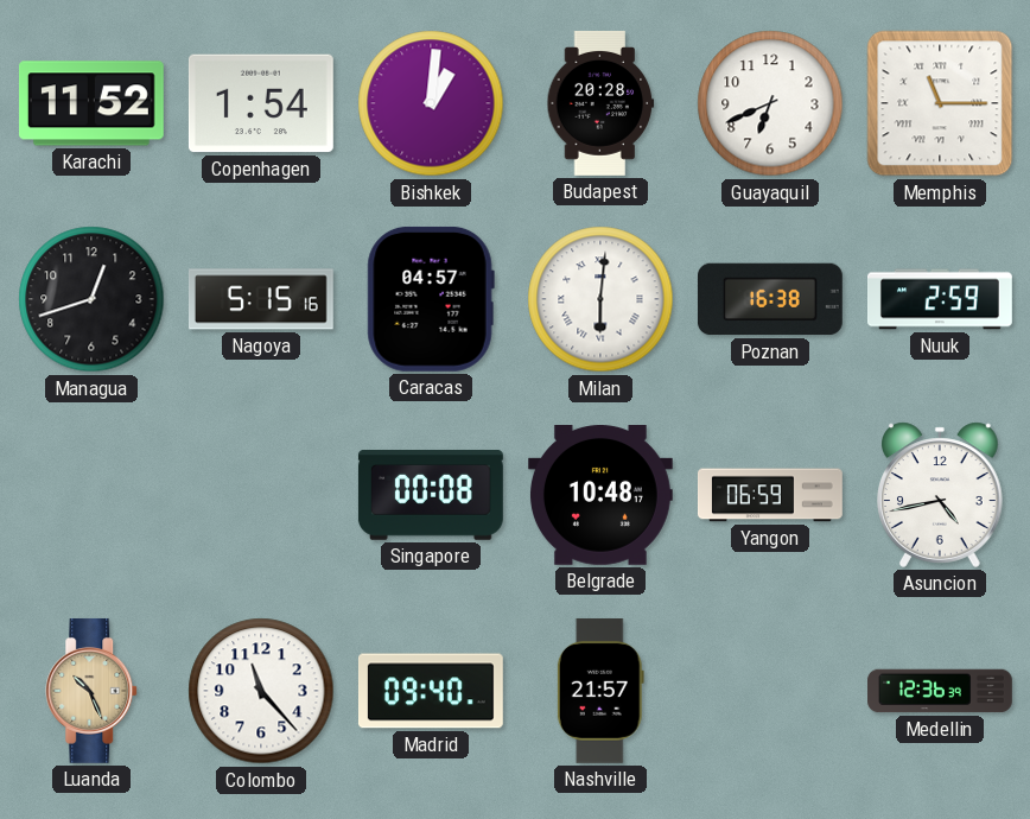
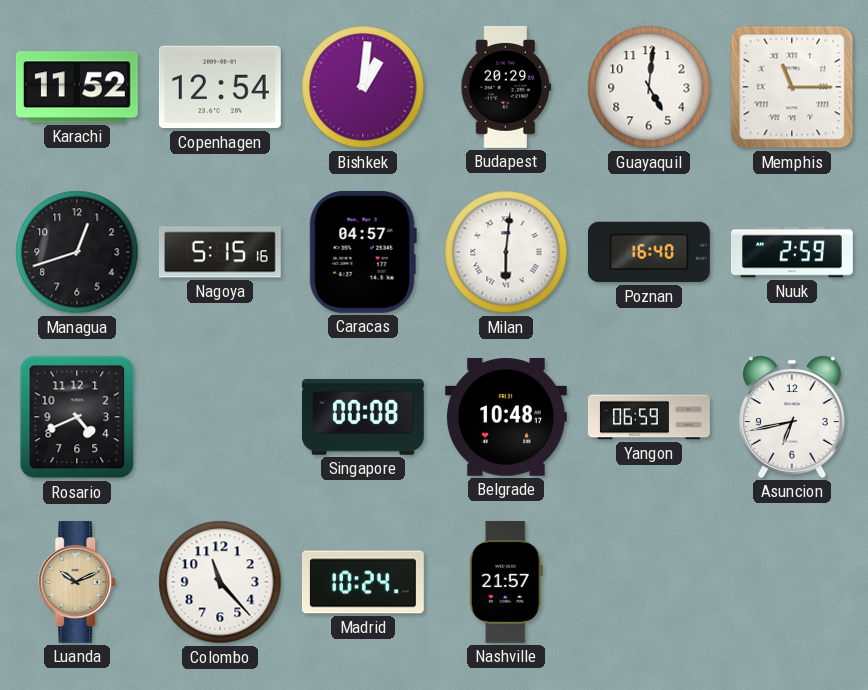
Copenhagen: 1:54 -> 12:54
Budapest: 20:28 -> 20:29
Guayaquil: 6:41 -> 5:01
Poznan: 16:38 -> 16:40
Rosario: none -> 4:41
Asuncion: 4:43 -> 6:43
Luanda: 10:26 -> 10:11
Madrid: 09:40 -> 10:24
Medellin: 12:36 -> none
